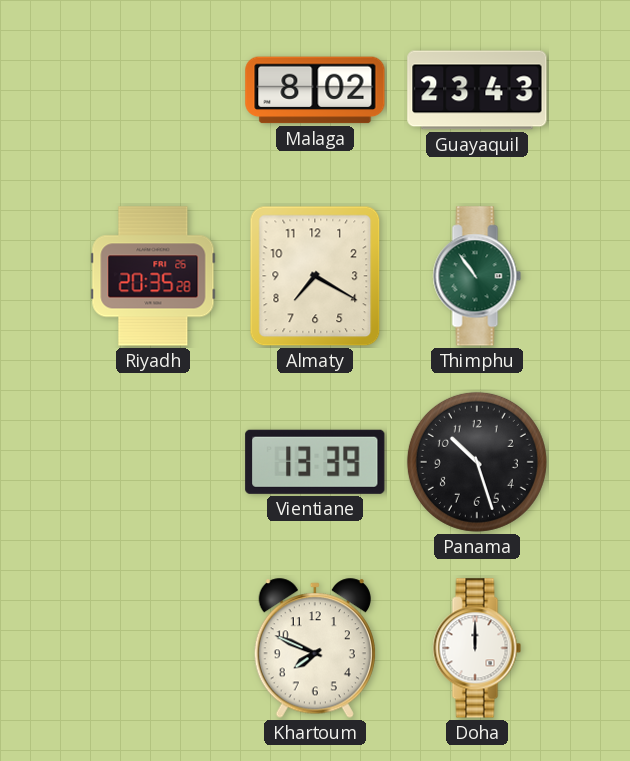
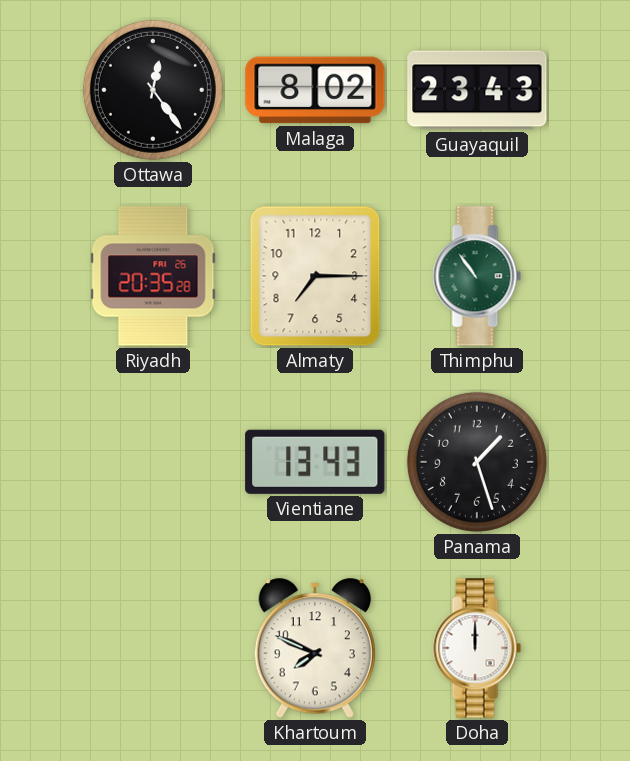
Ottawa: none -> 12:24
Almaty: 7:20 -> 7:15
Vientiane: 13:39 -> 13:43
Panama: 10:27 -> 1:27
